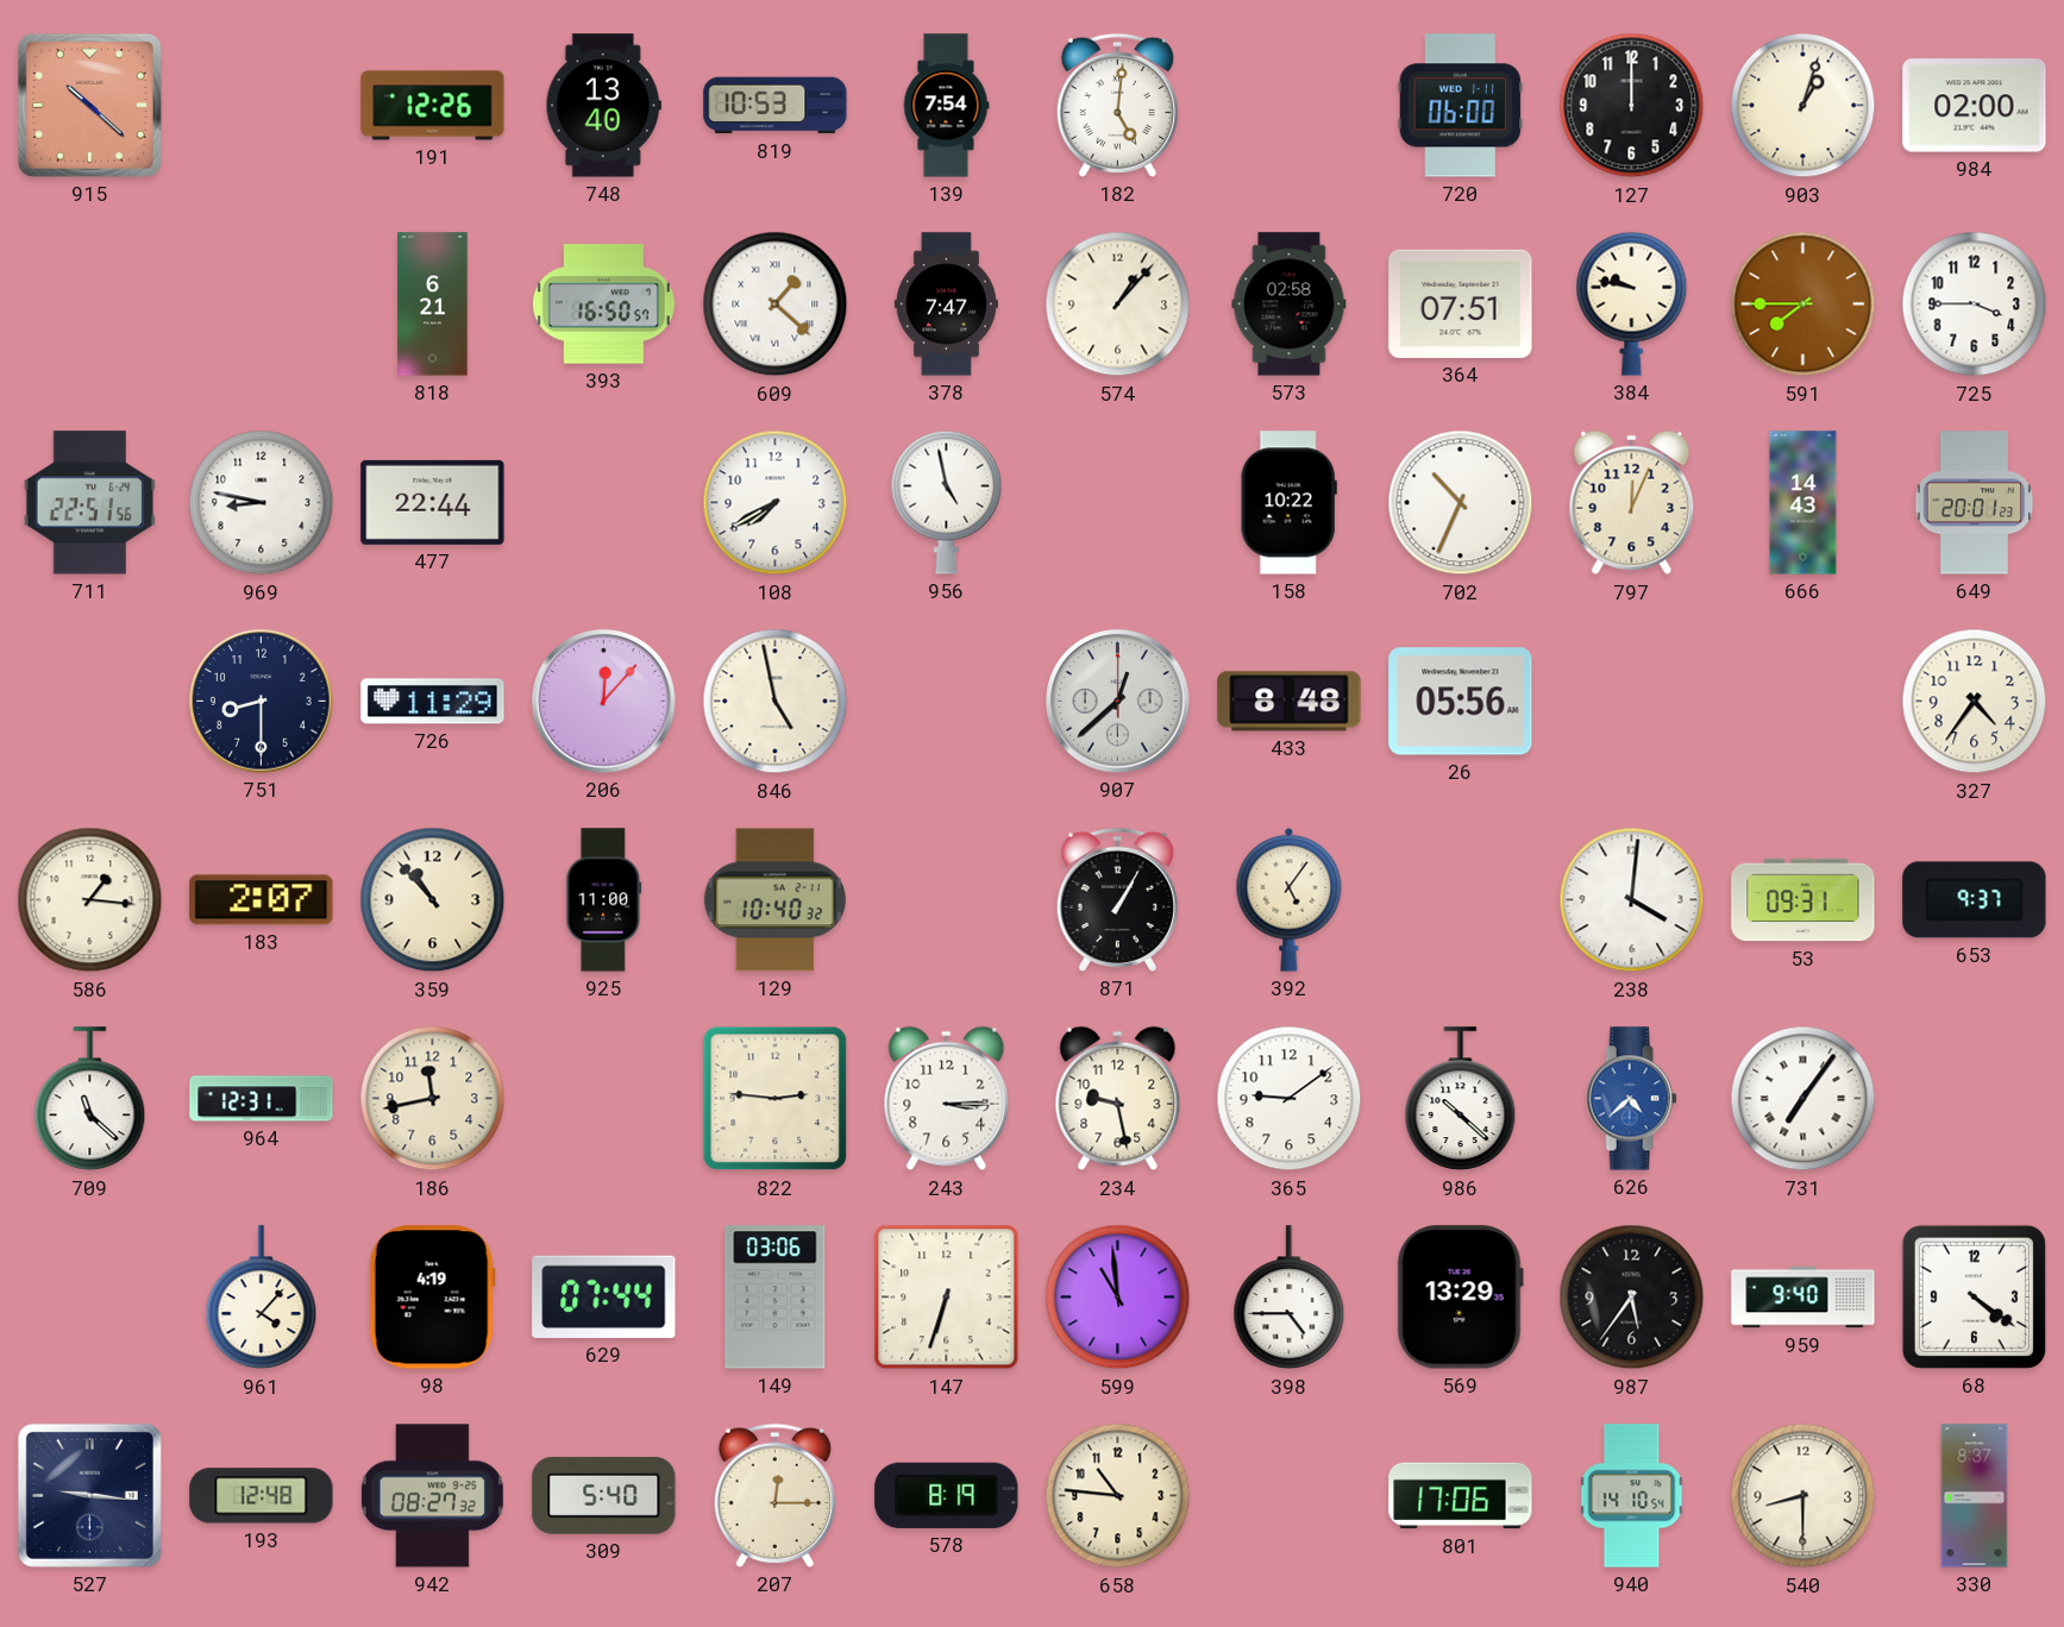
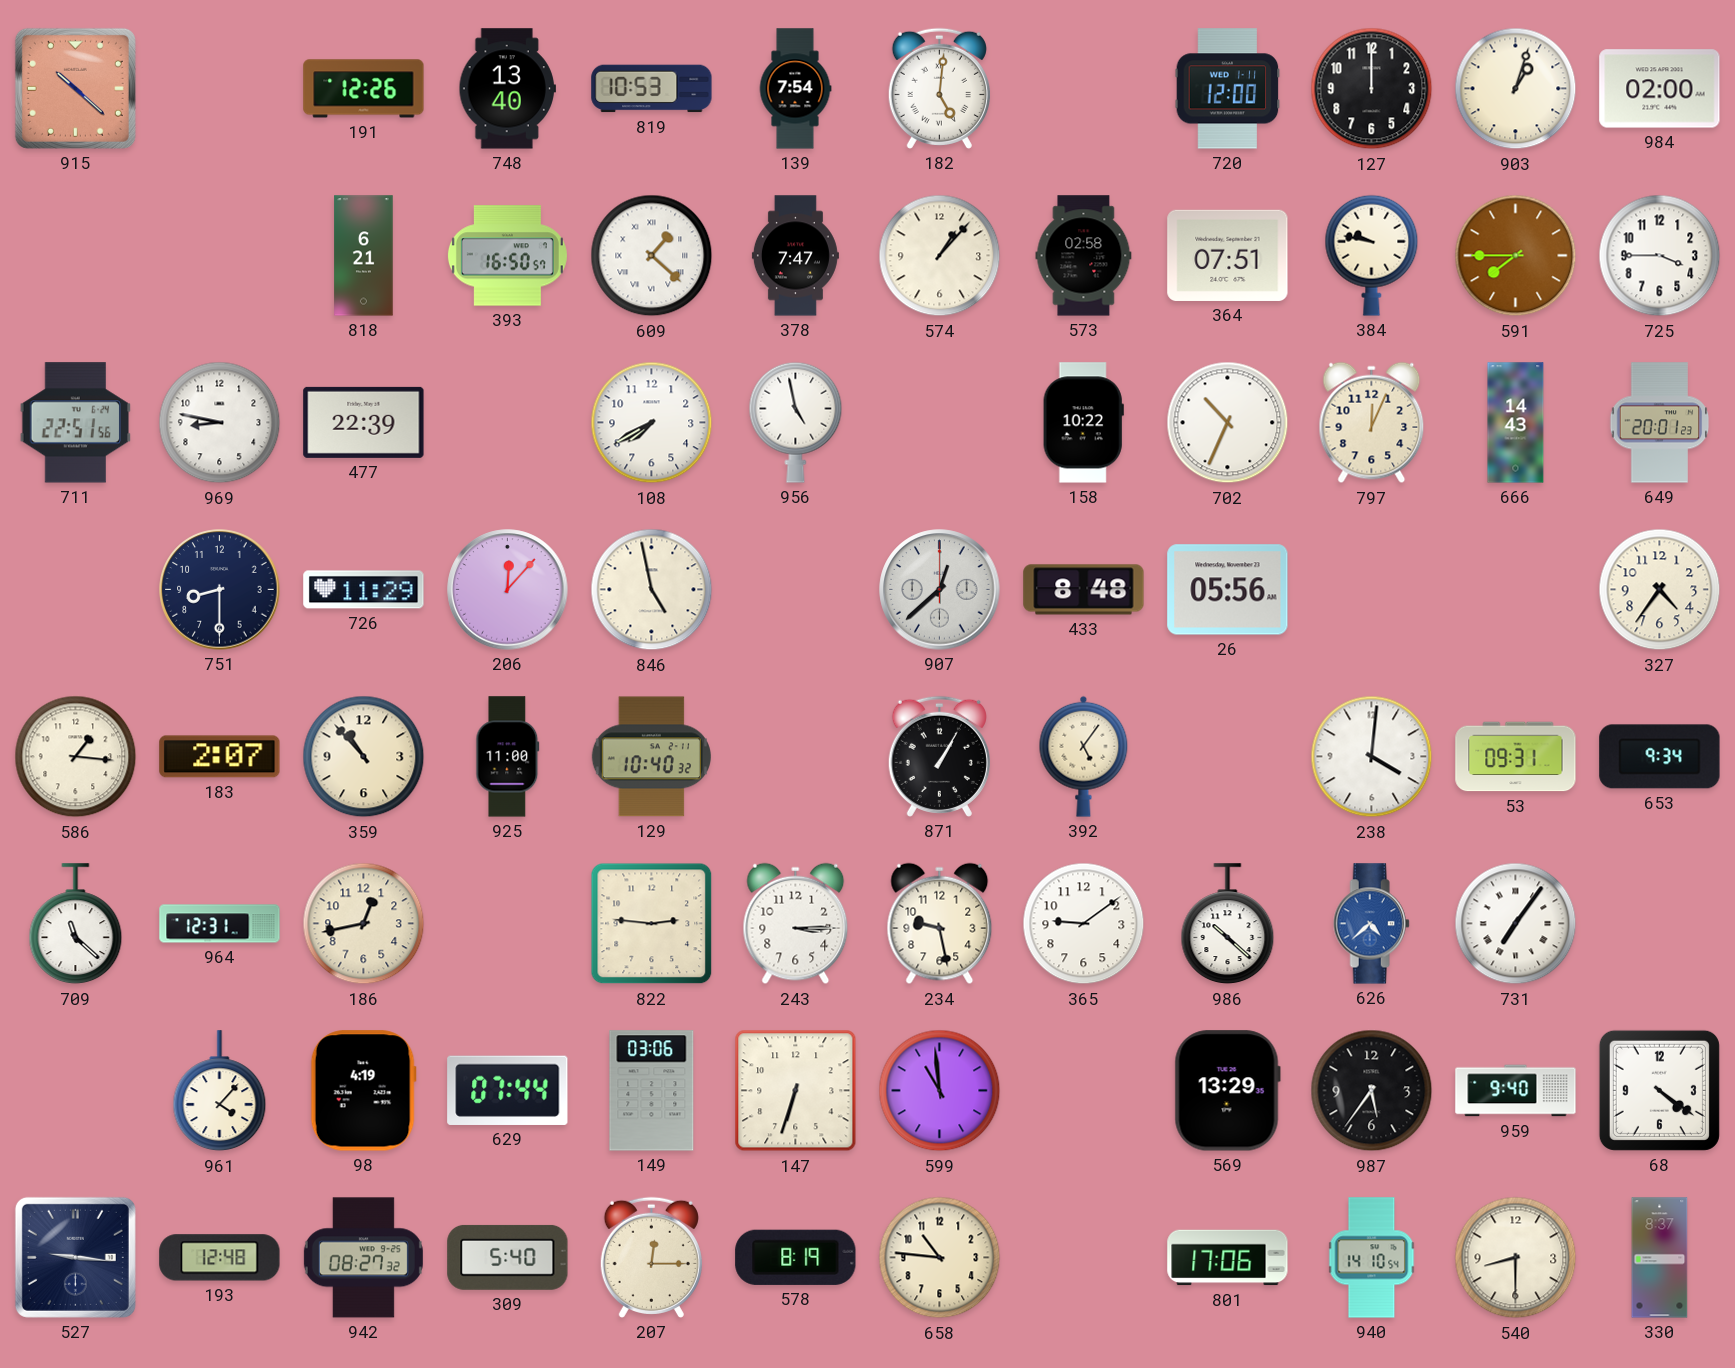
720: 06:00 -> 12:00
477: 22:44 -> 22:39
653: 9:37 -> 9:34
186: 11:43 -> 12:43
398: 4:45 -> none
